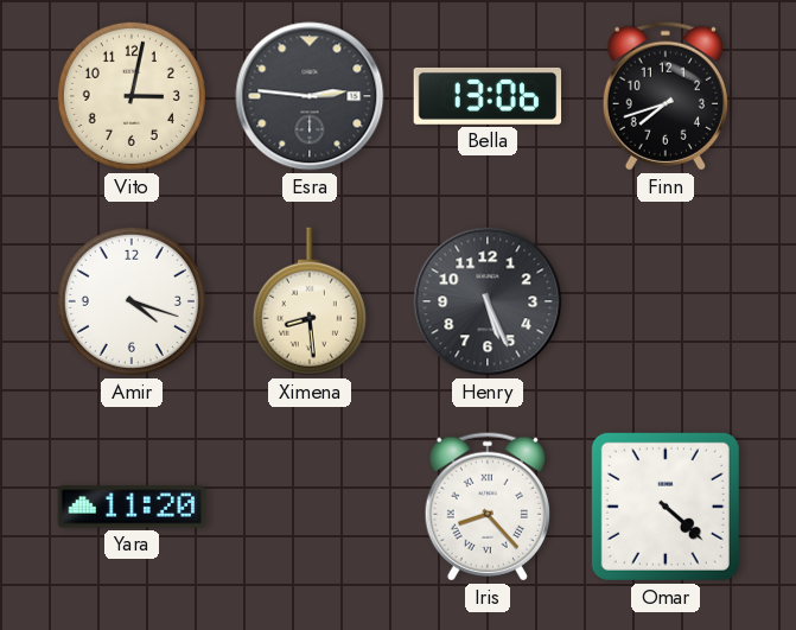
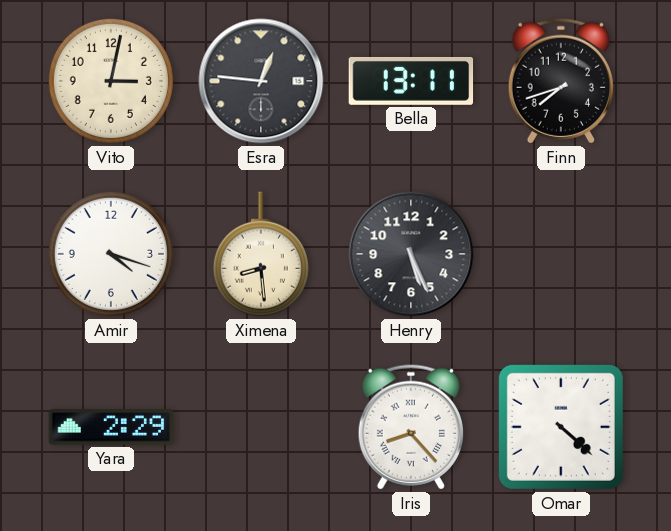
Esra: 2:46 -> 12:46
Bella: 13:06 -> 13:11
Yara: 11:20 -> 2:29
